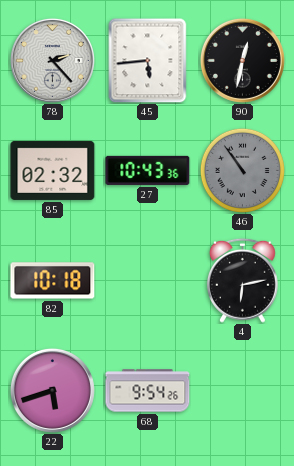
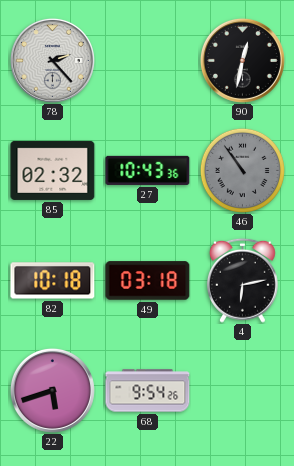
45: 5:44 -> none
49: none -> 03:18
